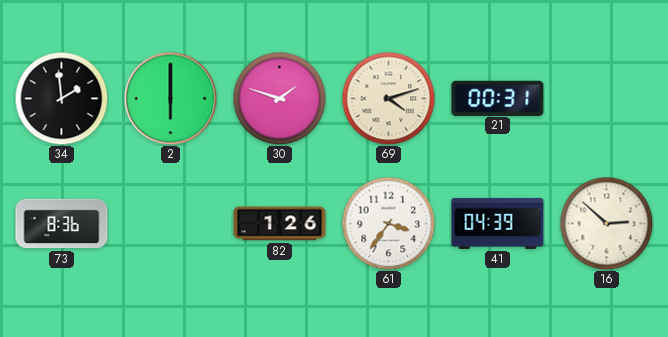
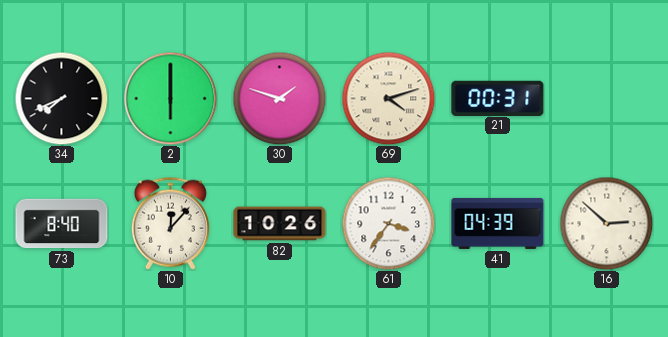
34: 1:59 -> 7:41
73: 8:36 -> 8:40
10: none -> 12:07
82: 1:26 -> 10:26
